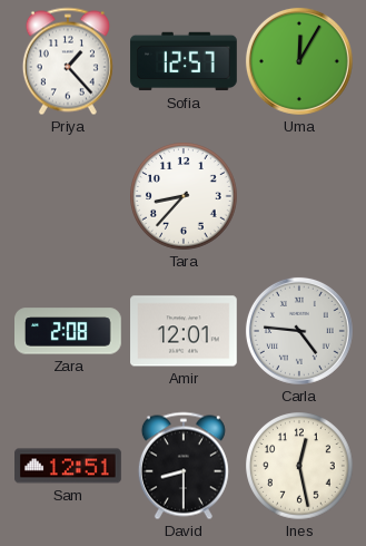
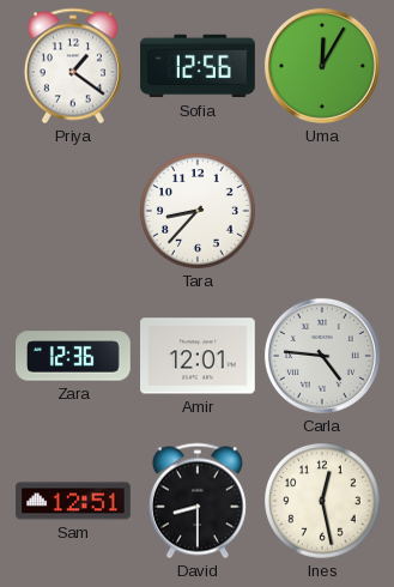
Priya: 1:23 -> 1:21
Sofia: 12:57 -> 12:56
Zara: 2:08 -> 12:36
